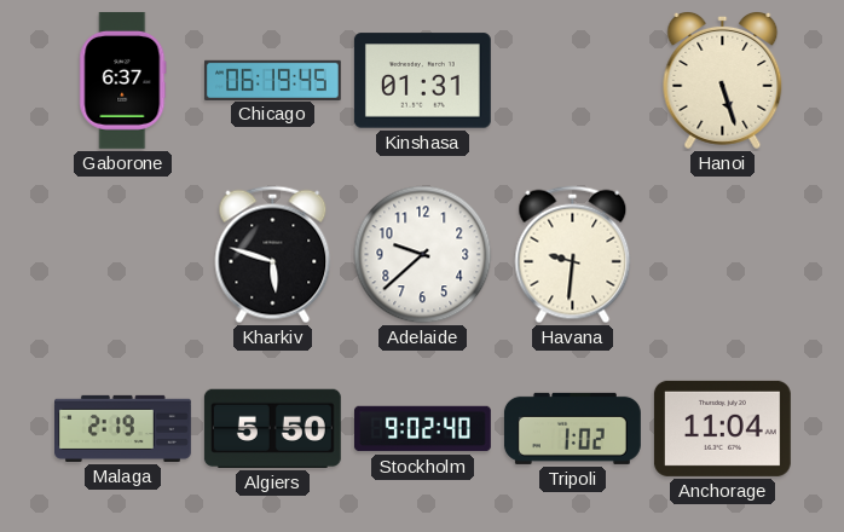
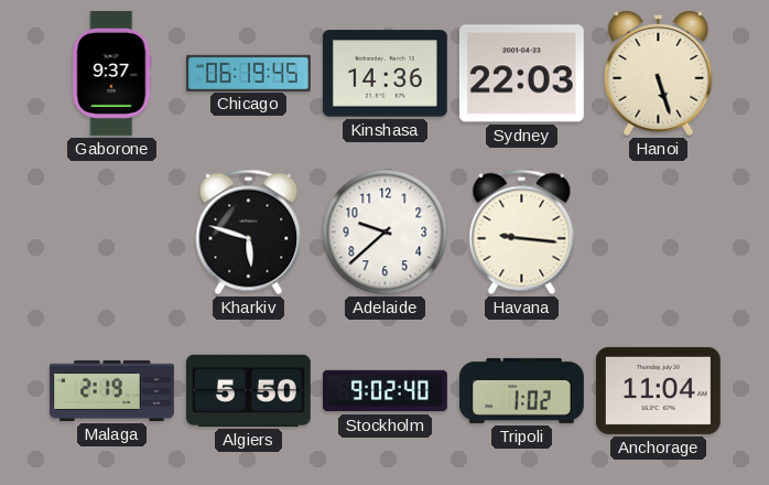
Gaborone: 6:37 -> 9:37
Kinshasa: 01:31 -> 14:36
Sydney: none -> 22:03
Havana: 9:31 -> 9:16
